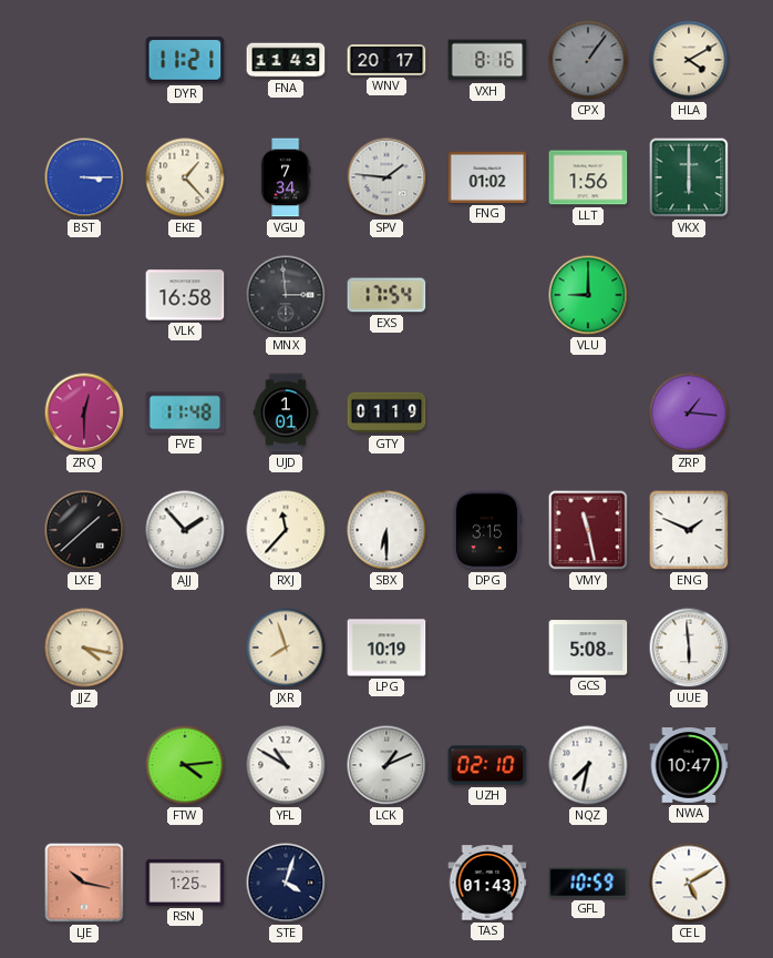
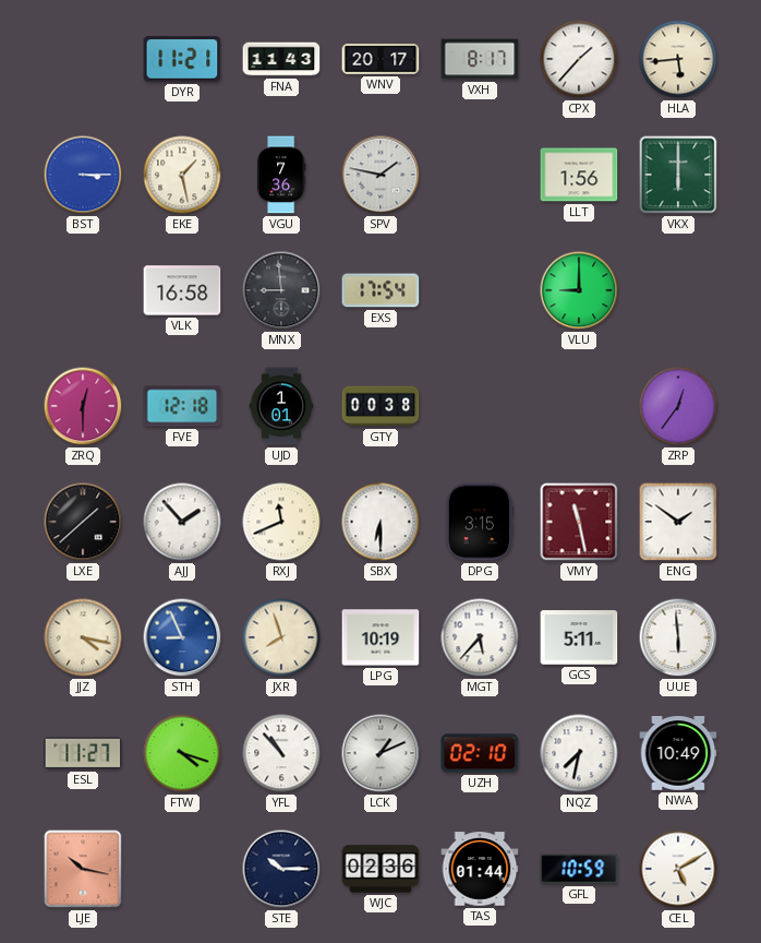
VXH: 8:16 -> 8:17
CPX: 1:06 -> 1:37
CPX dial: grey -> white
HLA: 4:10 -> 5:44
EKE: 1:23 -> 1:28
VGU: 7:34 -> 7:36
SPV: 1:46 -> 1:47
FNG: 01:02 -> none
MNX: 2:59 -> 8:59
FVE: 11:48 -> 12:18
GTY: 01:19 -> 00:38
ZRP: 1:16 -> 12:36
RXJ: 11:37 -> 11:41
ENG: 1:49 -> 1:51
STH: none -> 8:56
MGT: none -> 5:37
GCS: 5:08 -> 5:11
ESL: none -> 11:27
FTW: 4:14 -> 4:18
YFL: 10:50 -> 10:53
NWA: 10:47 -> 10:49
RSN: 1:25 -> none
STE: 4:03 -> 10:15
WJC: none -> 02:36
TAS: 01:43 -> 01:44
